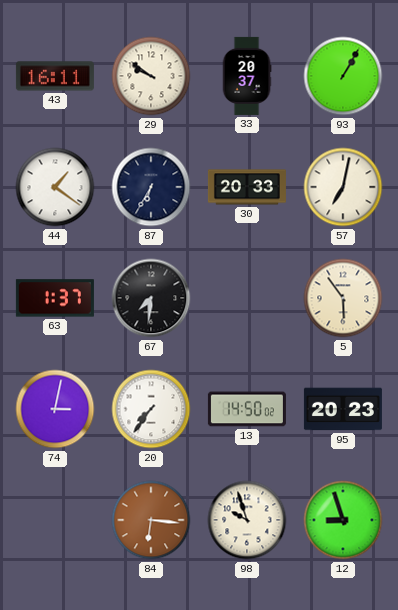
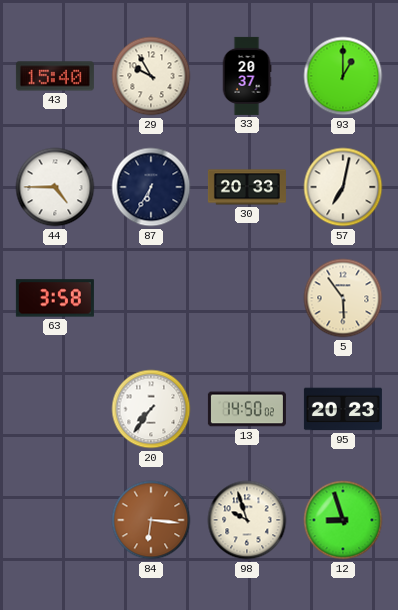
43: 16:11 -> 15:40
29: 9:51 -> 9:55
93: 1:05 -> 1:00
44: 1:21 -> 4:45
63: 1:37 -> 3:58
67: 7:31 -> none
74: 3:02 -> none
